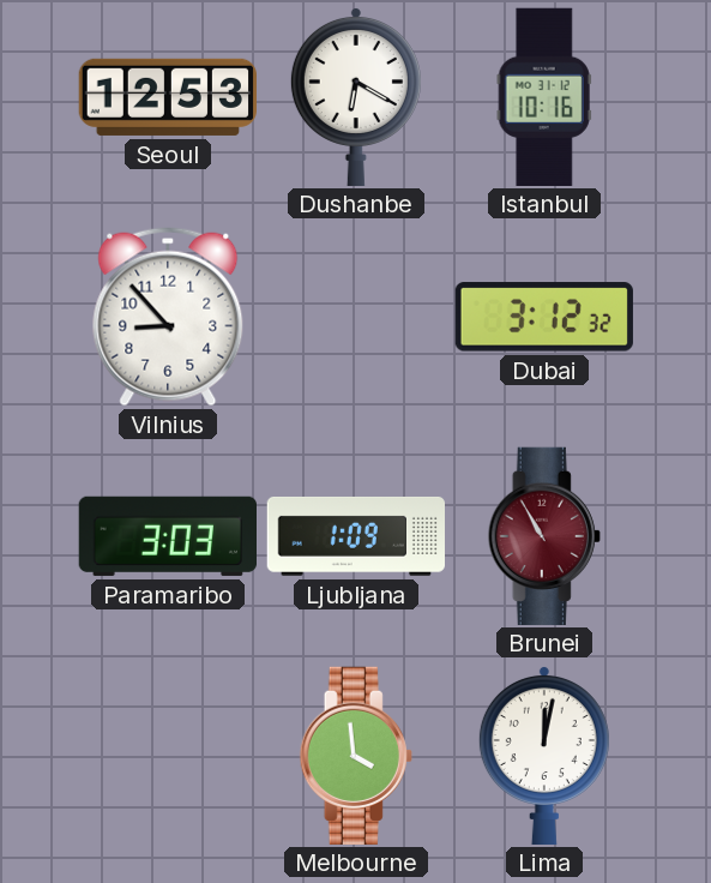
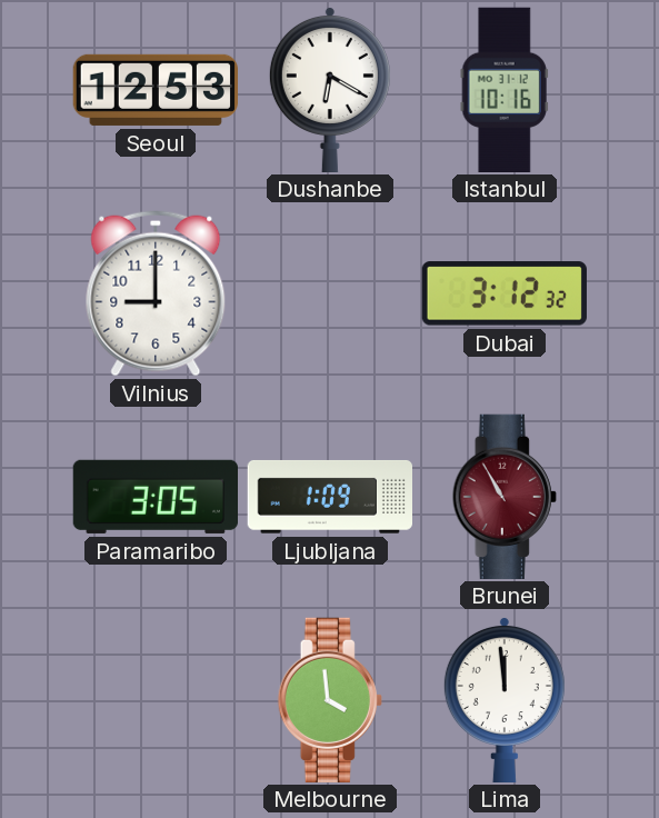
Vilnius: 8:53 -> 9:00
Paramaribo: 3:03 -> 3:05
Lima: 12:02 -> 11:59
